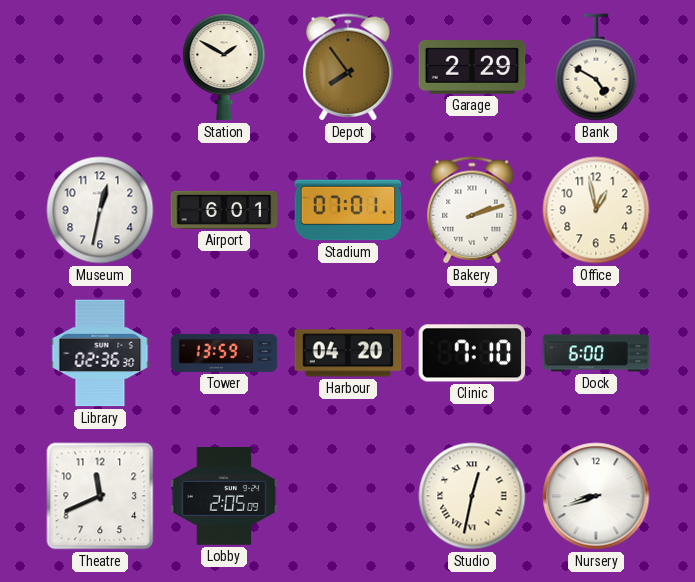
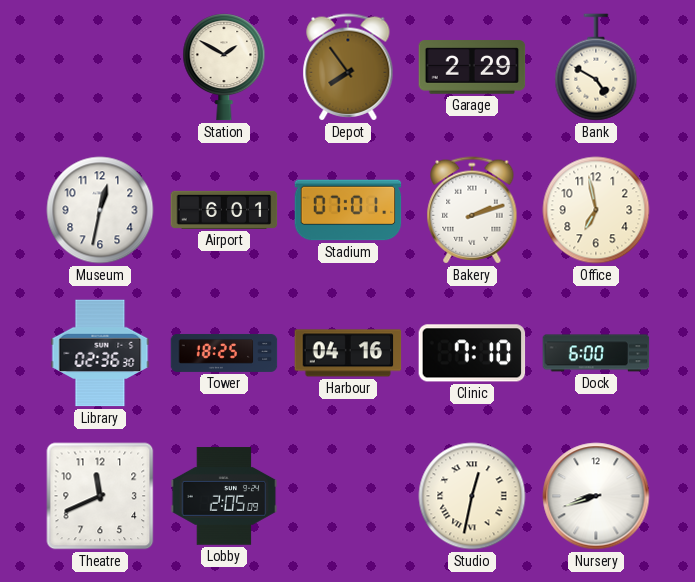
Office: 12:58 -> 6:58
Tower: 13:59 -> 18:25
Harbour: 04:20 -> 04:16
